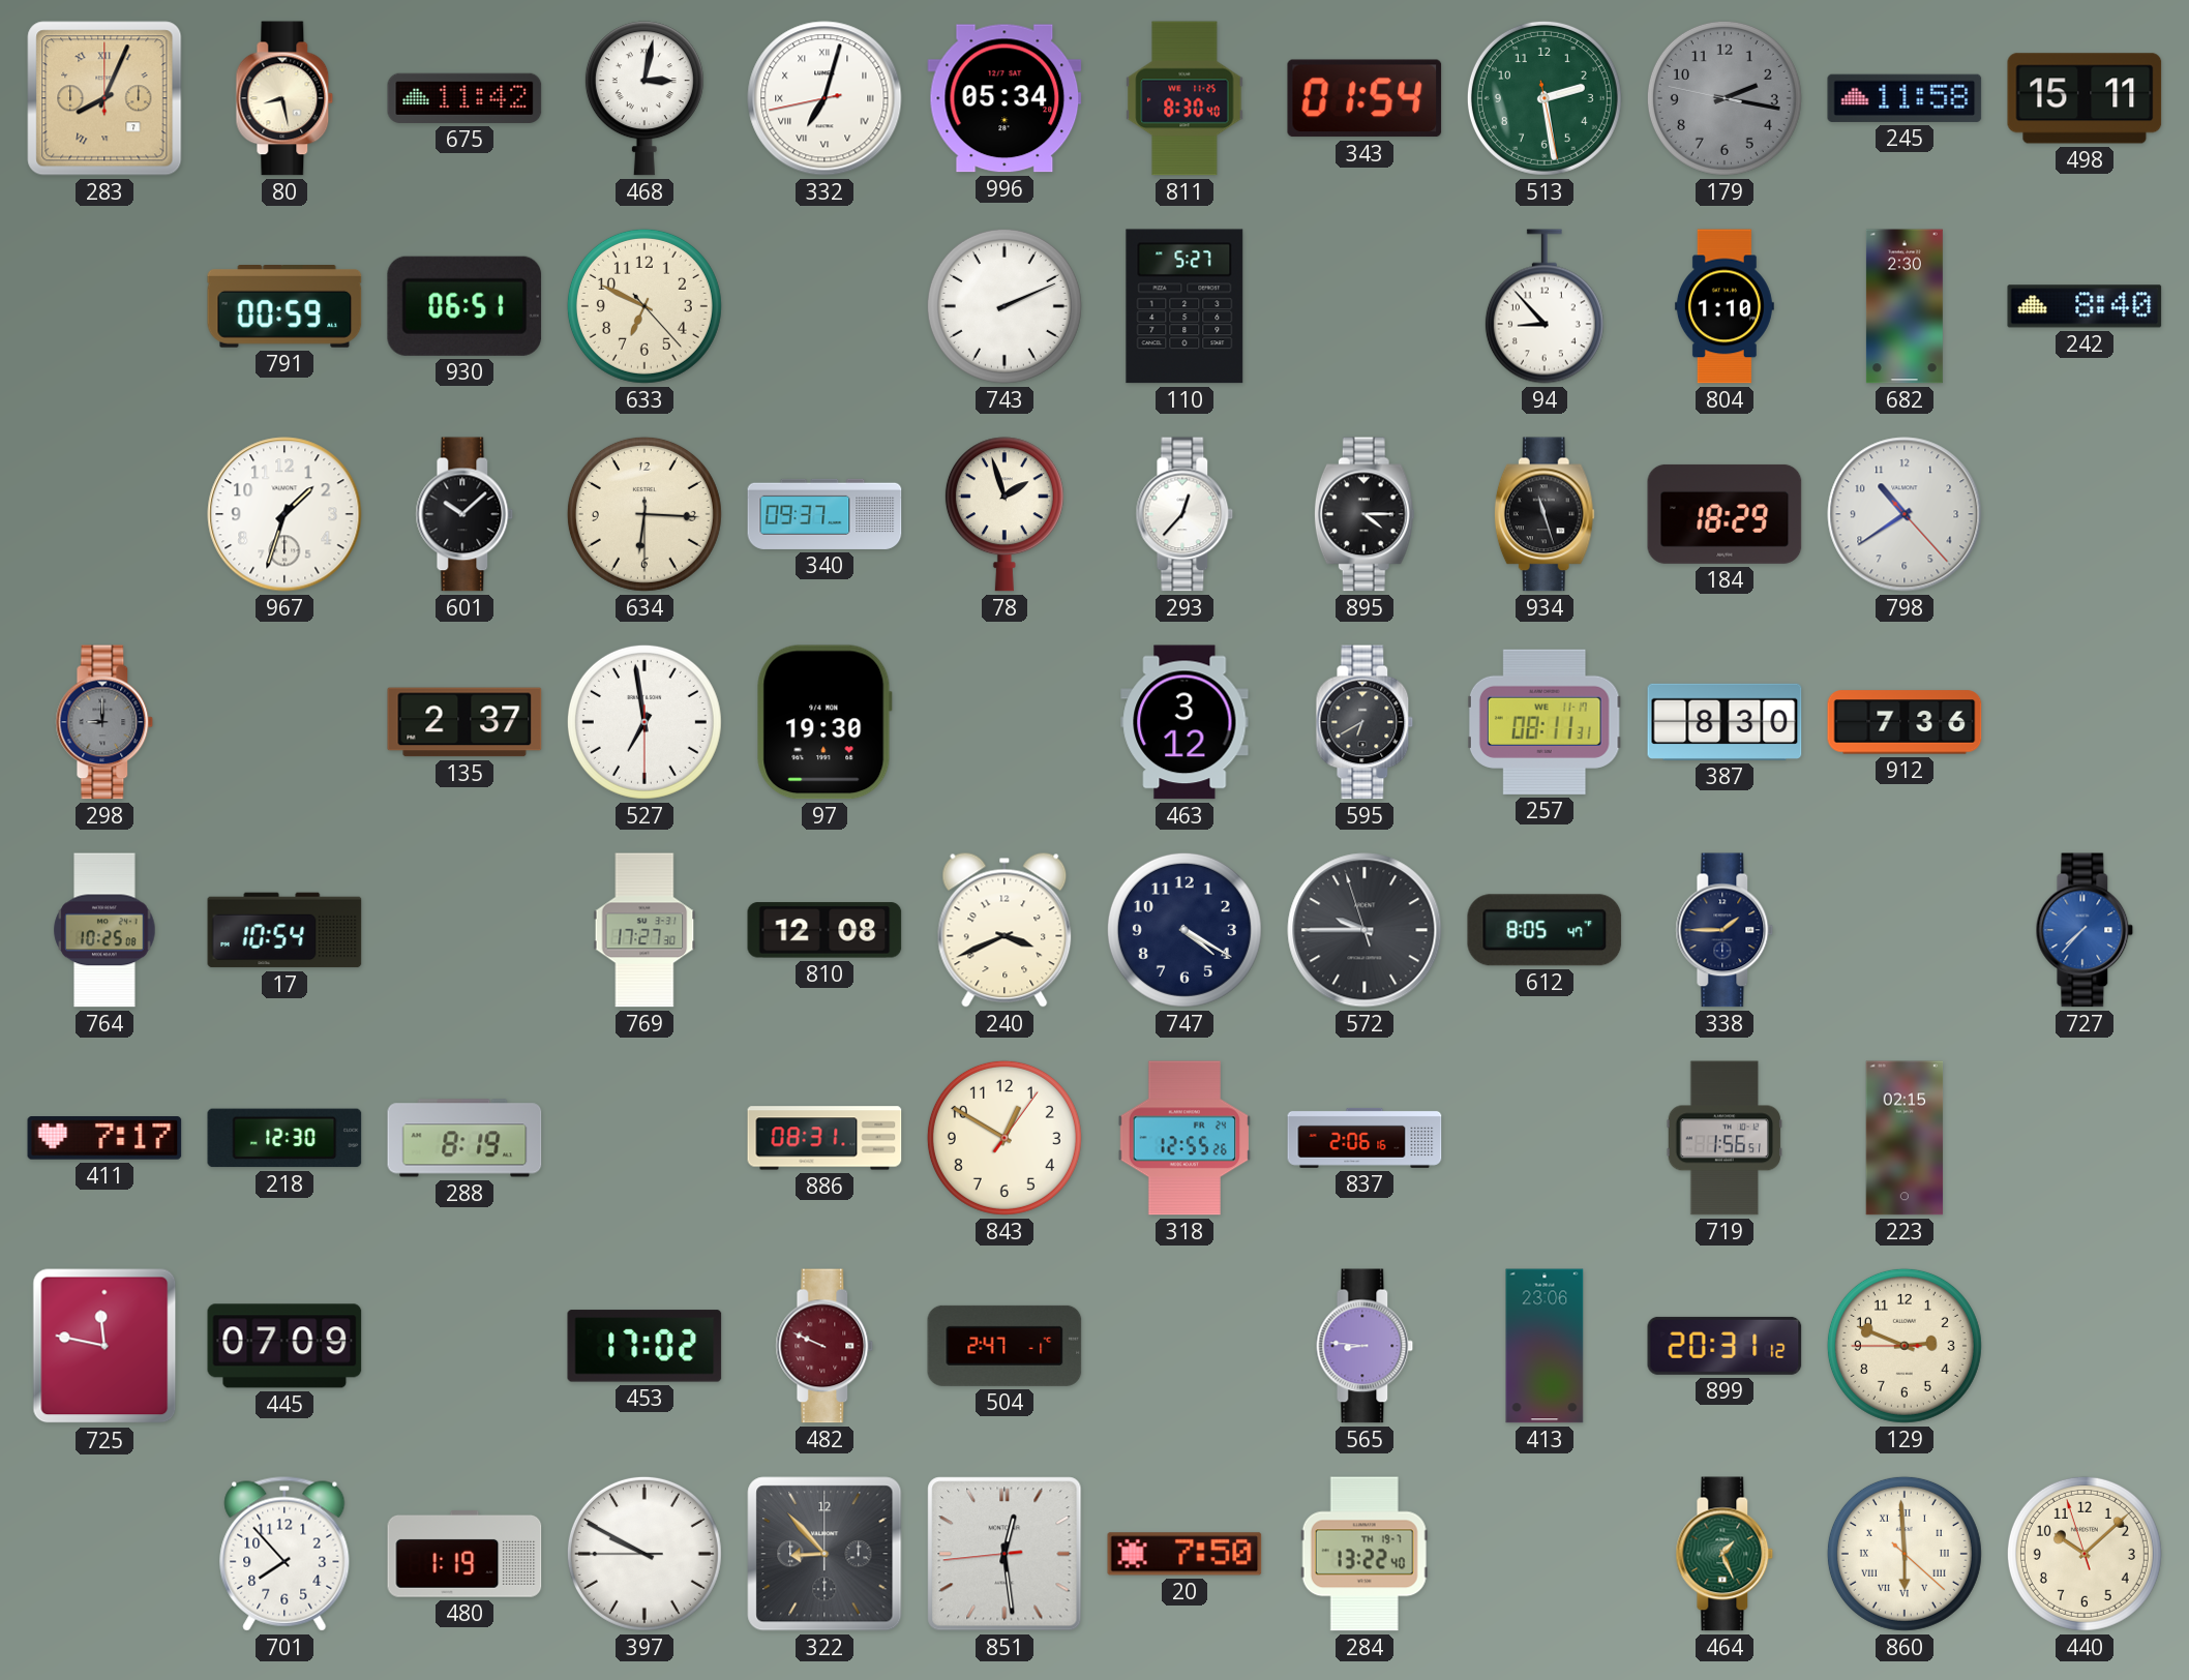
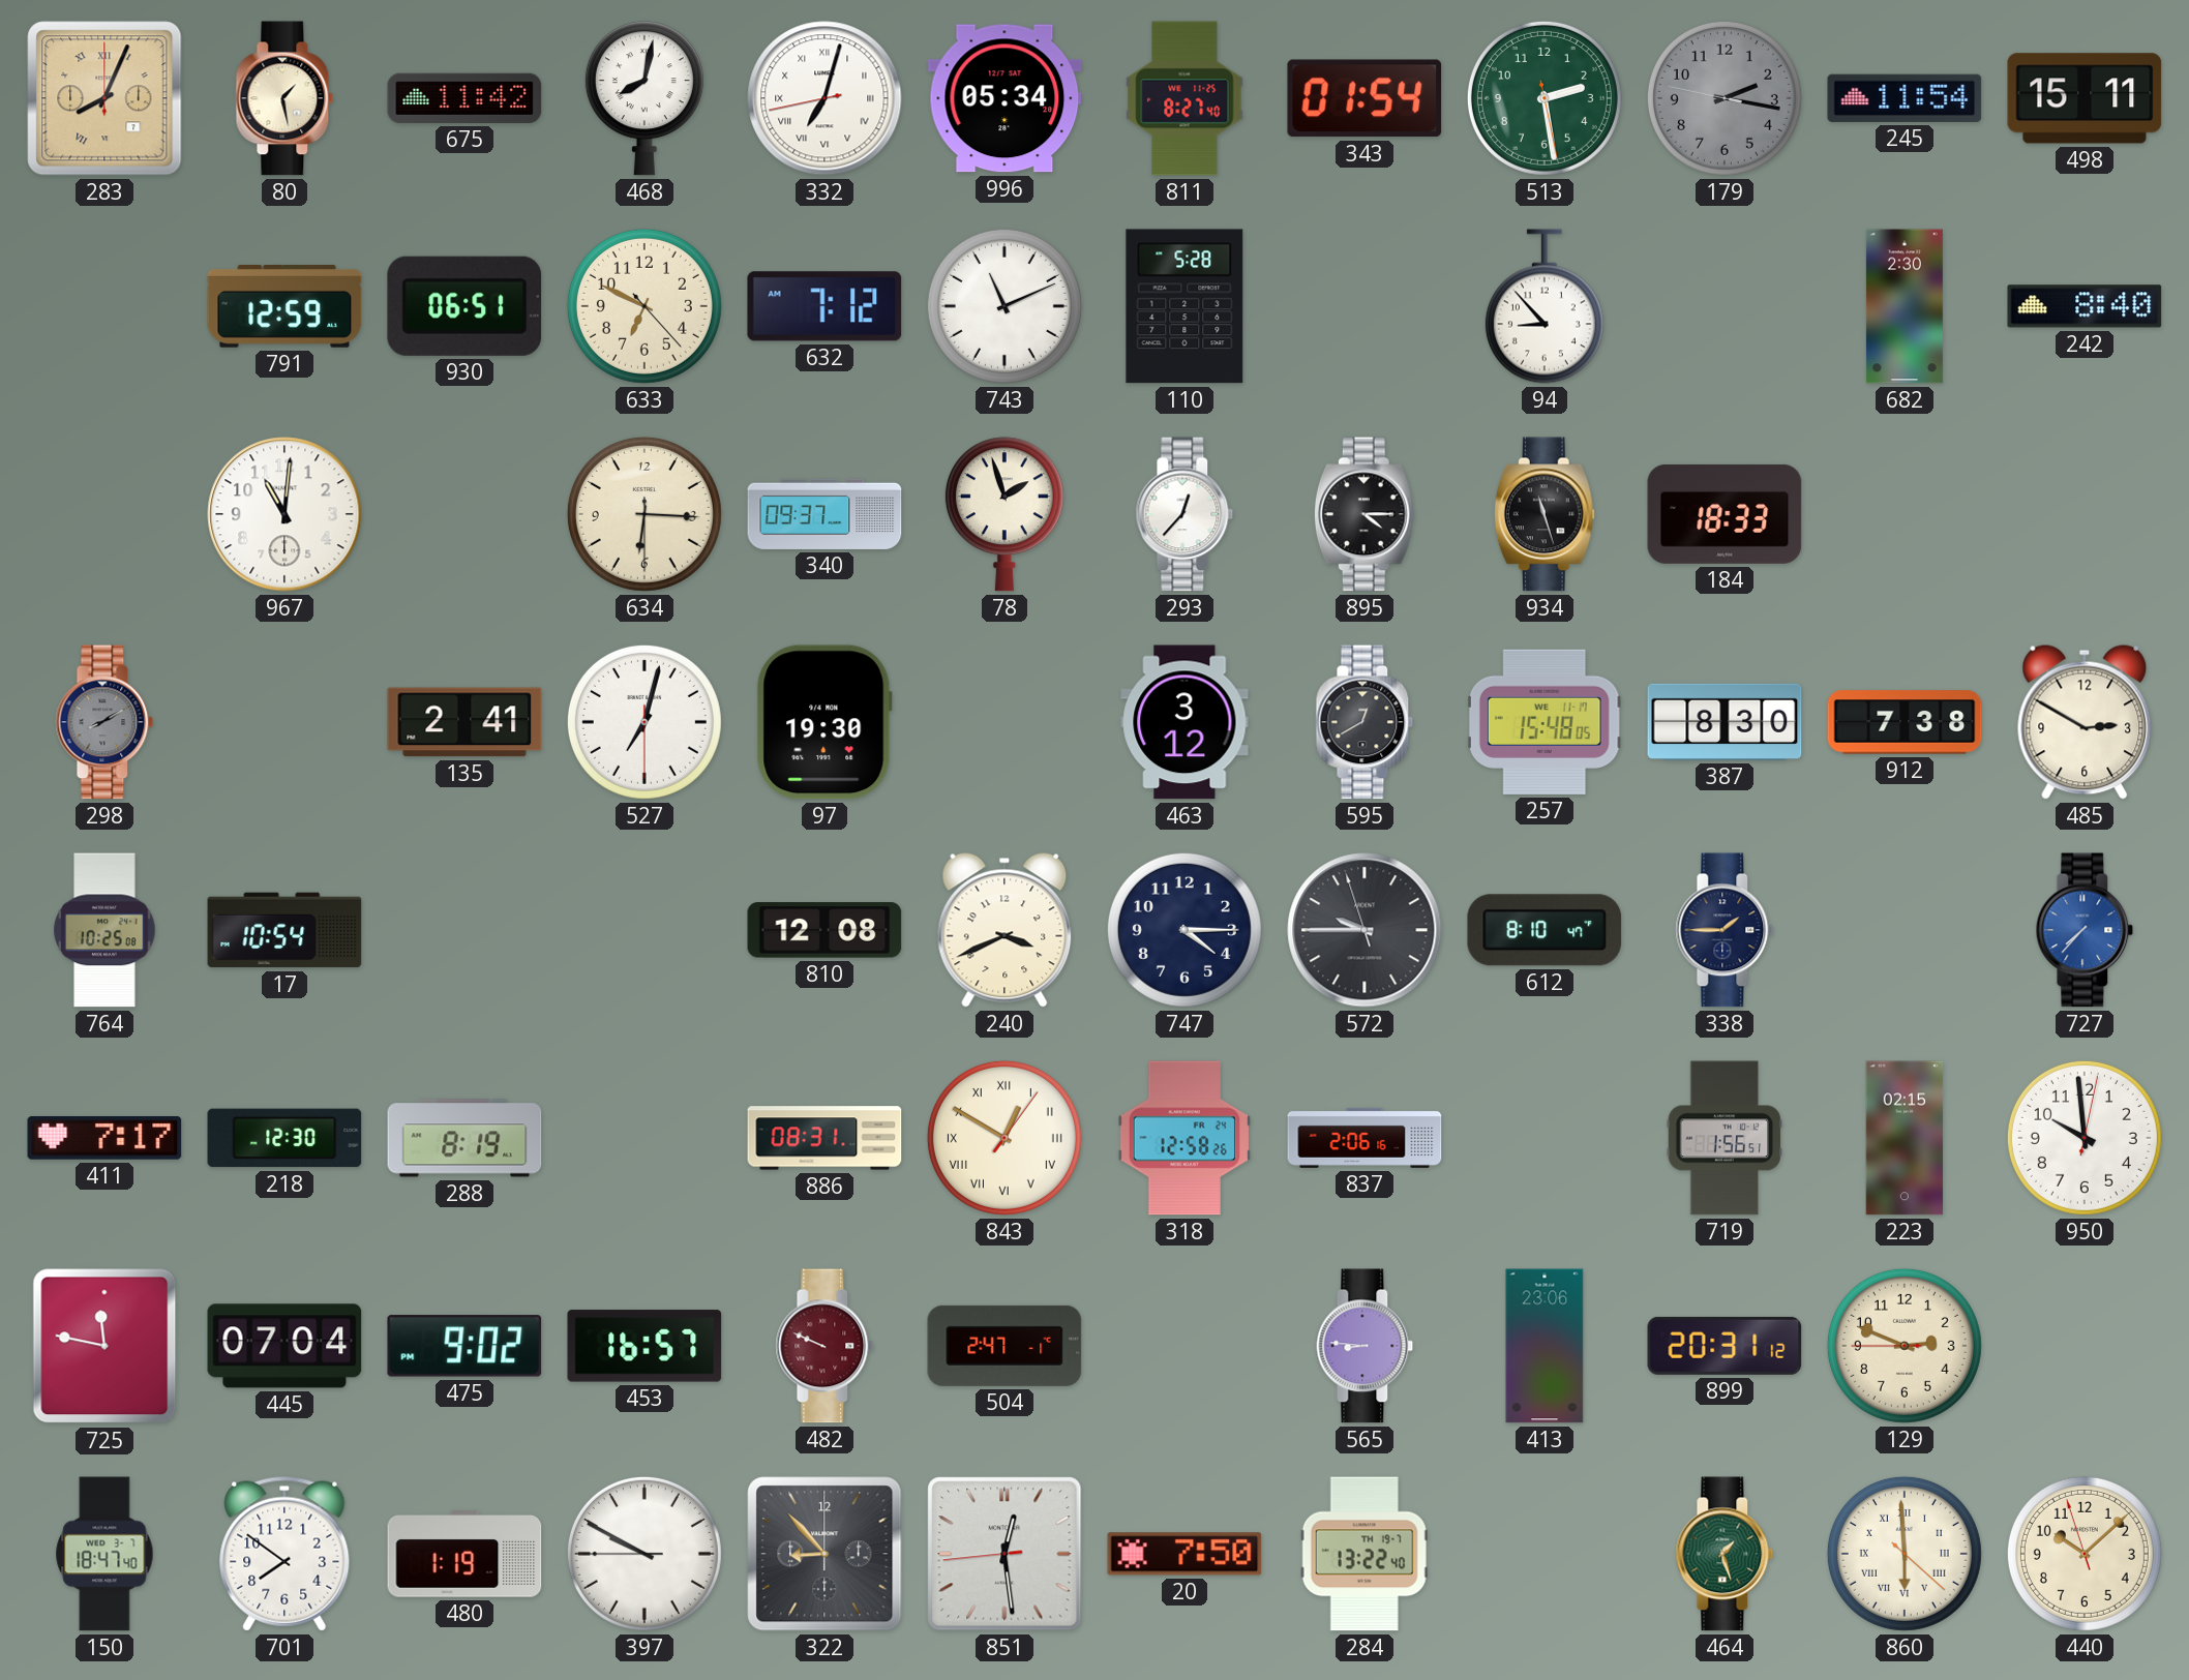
80: 8:28 -> 1:28
468: 3:02 -> 8:02
811: 8:30 -> 8:27
245: 11:58 -> 11:54
791: 00:59 -> 12:59
632: none -> 7:12
743: 2:11 -> 11:11
110: 5:27 -> 5:28
804: 1:10 -> none
967: 1:33 -> 11:01
601: 10:08 -> none
184: 18:29 -> 18:33
798: 10:39 -> none
298: 9:00 -> 8:10
135: 2:37 -> 2:41
527: 6:58 -> 7:02
595: 6:40 -> 12:40
257: 08:11 -> 15:48
912: 7:36 -> 7:38
485: none -> 2:50
769: 17:27 -> none
747: 4:20 -> 4:15
612: 8:05 -> 8:10
843 numerals: Arabic -> Roman
318: 12:55 -> 12:58
950: none -> 9:59
445: 07:09 -> 07:04
475: none -> 9:02
453: 17:02 -> 16:57
150: none -> 18:47
701: 7:53 -> 7:51
464: 1:26 -> 1:27
